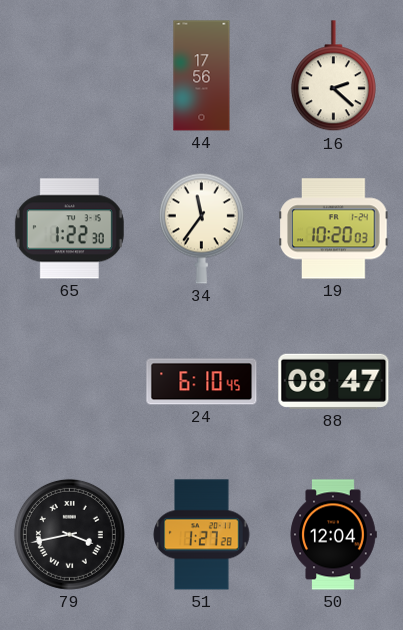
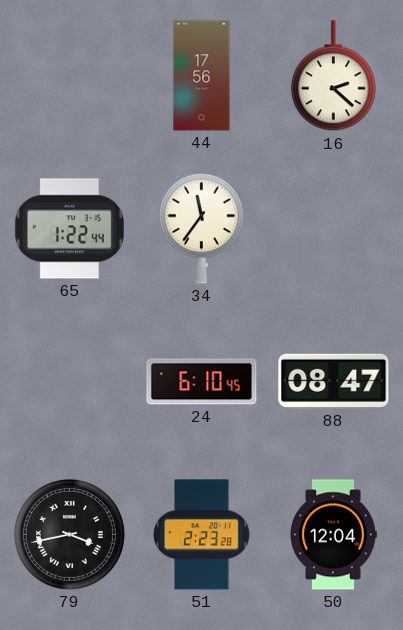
65: 1:22:30 -> 1:22:44
19: 10:20 -> none
51: 1:27 -> 2:23
